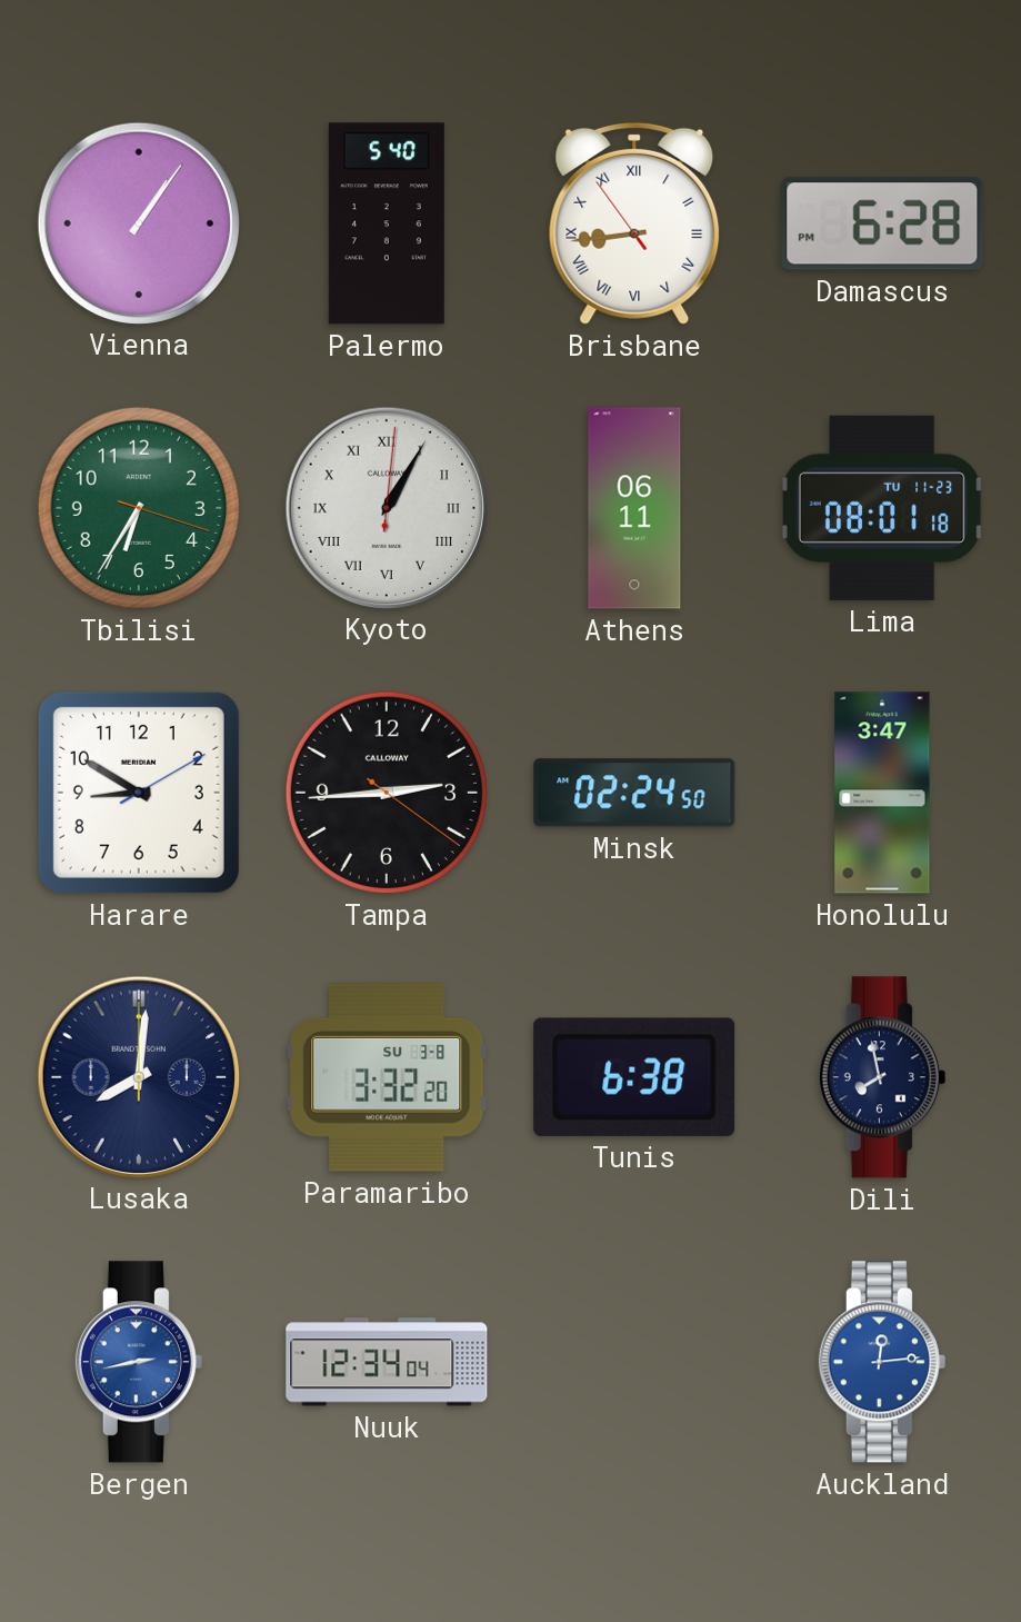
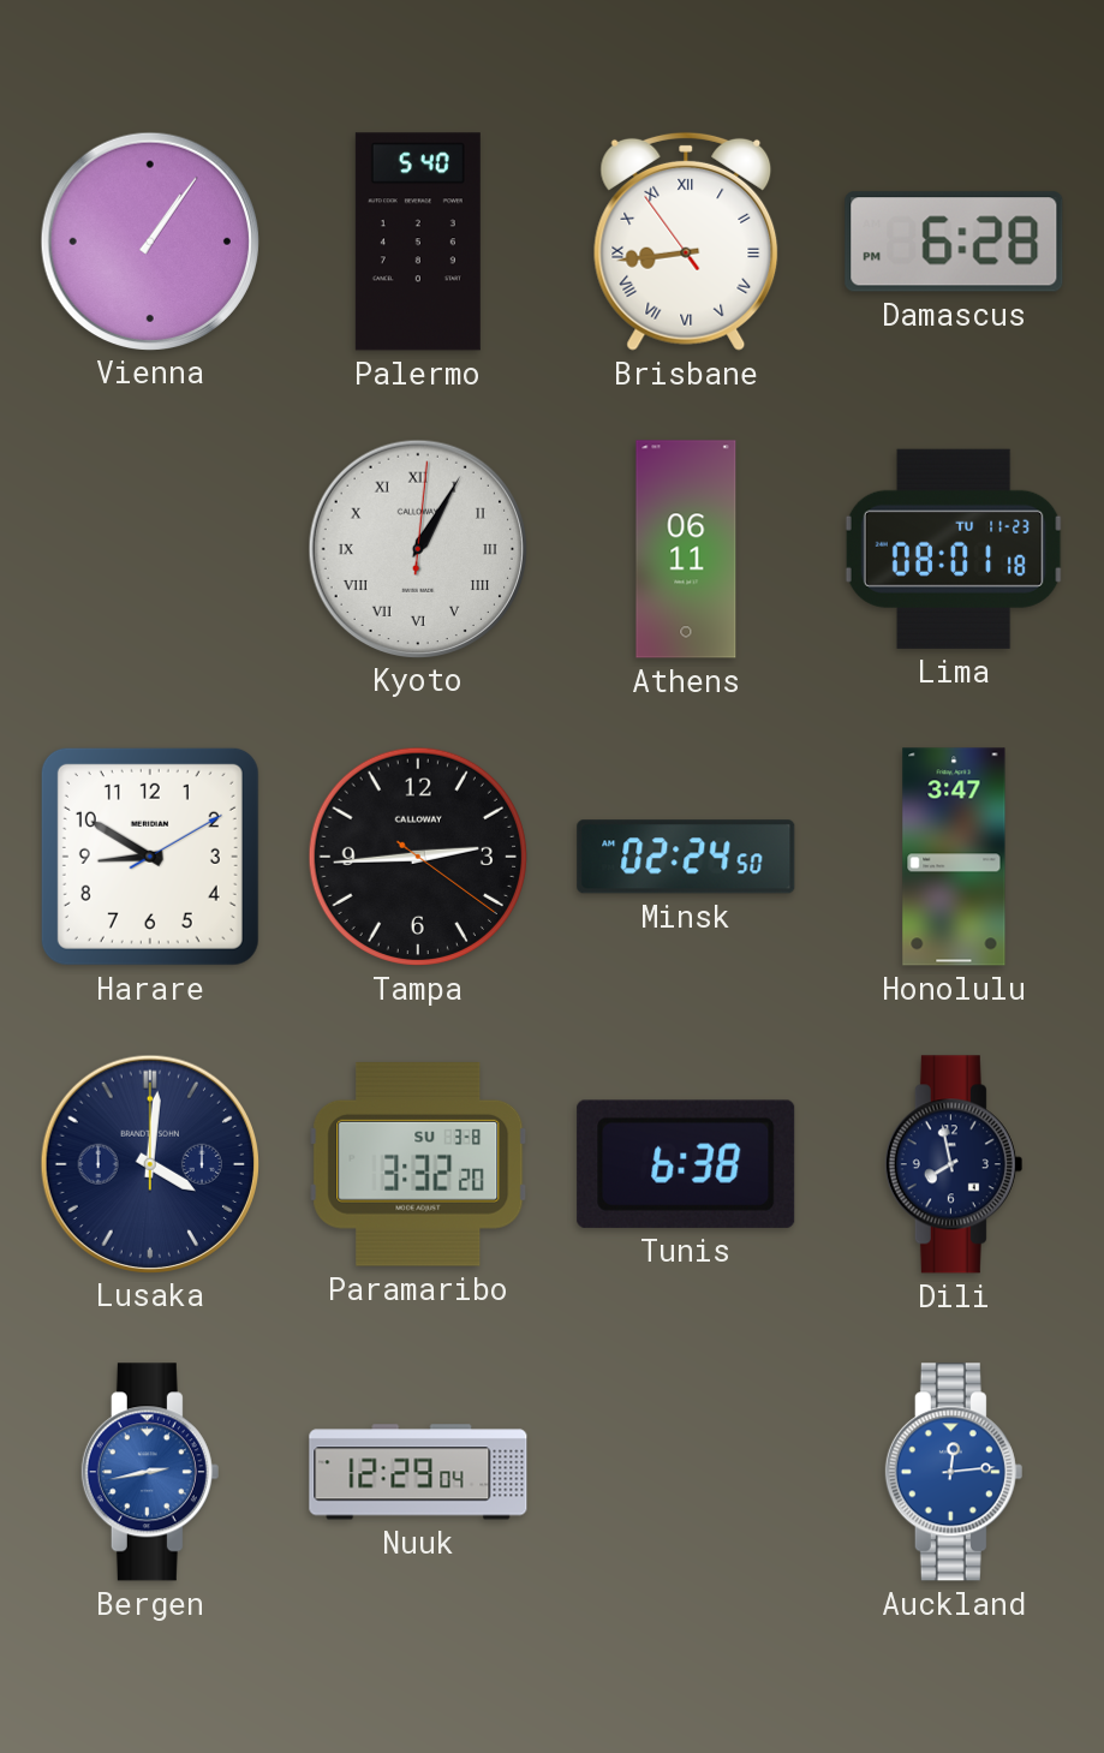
Tbilisi: 6:35 -> none
Lusaka: 8:01 -> 4:01
Nuuk: 12:34 -> 12:29
